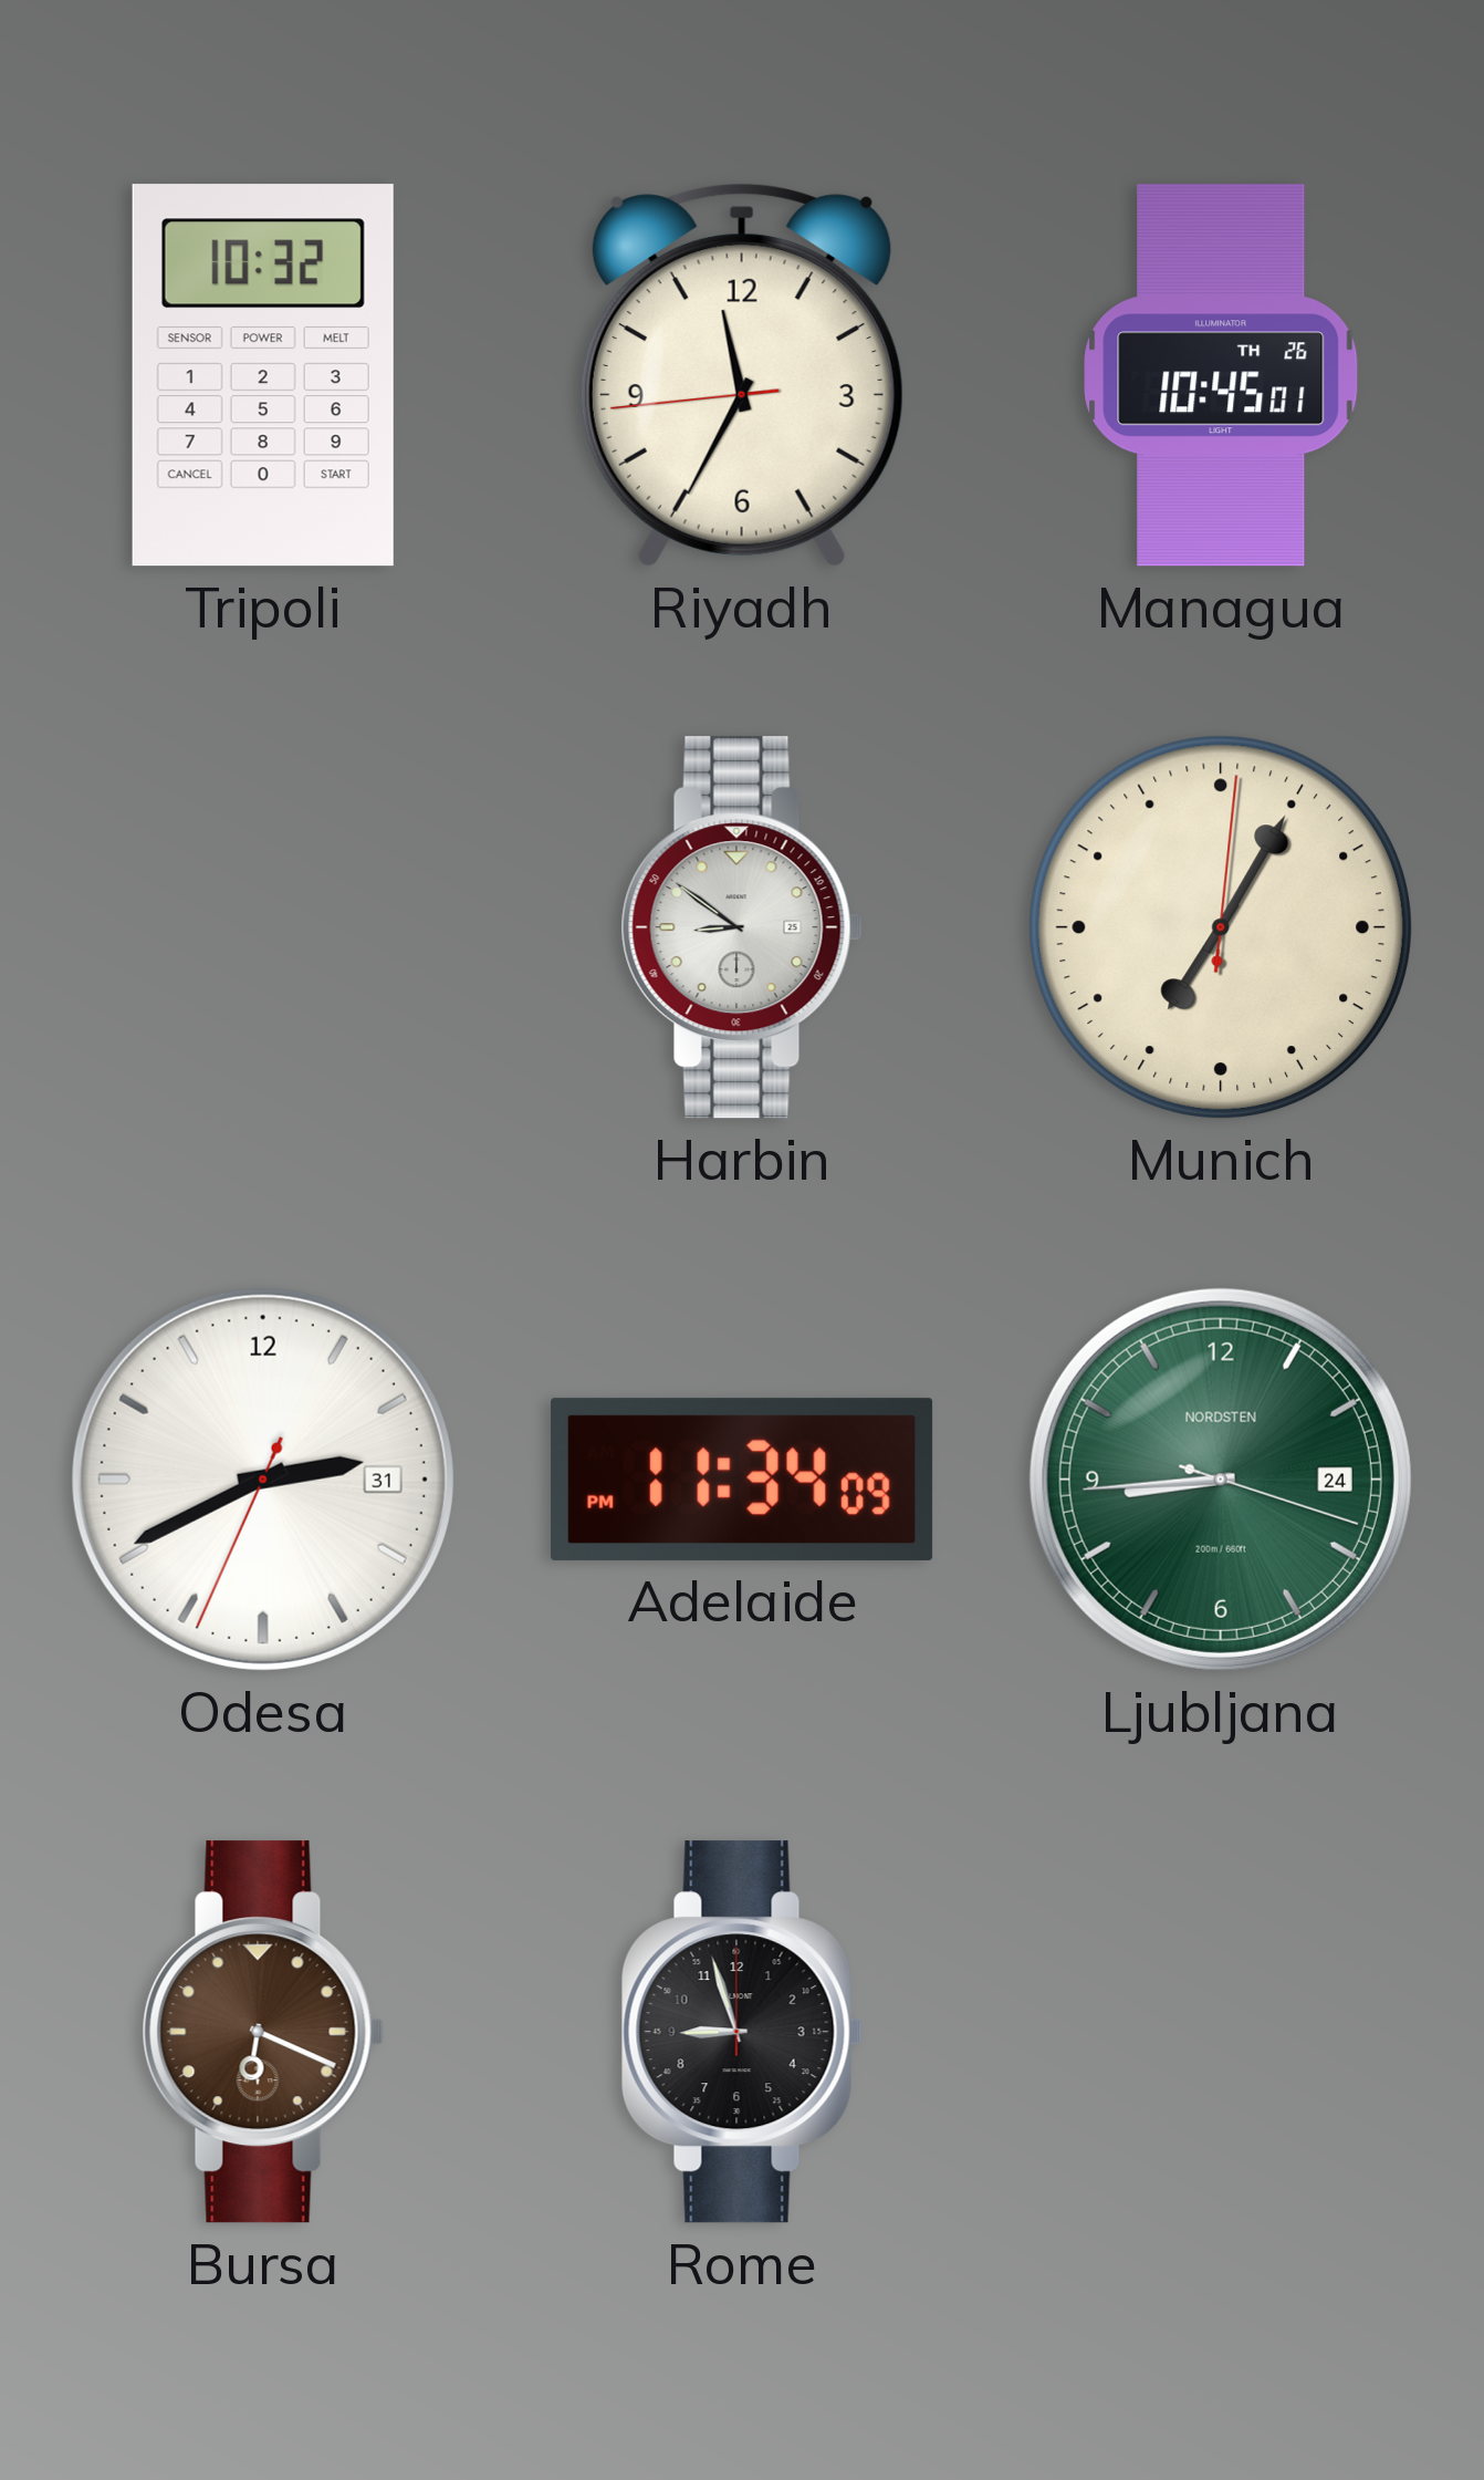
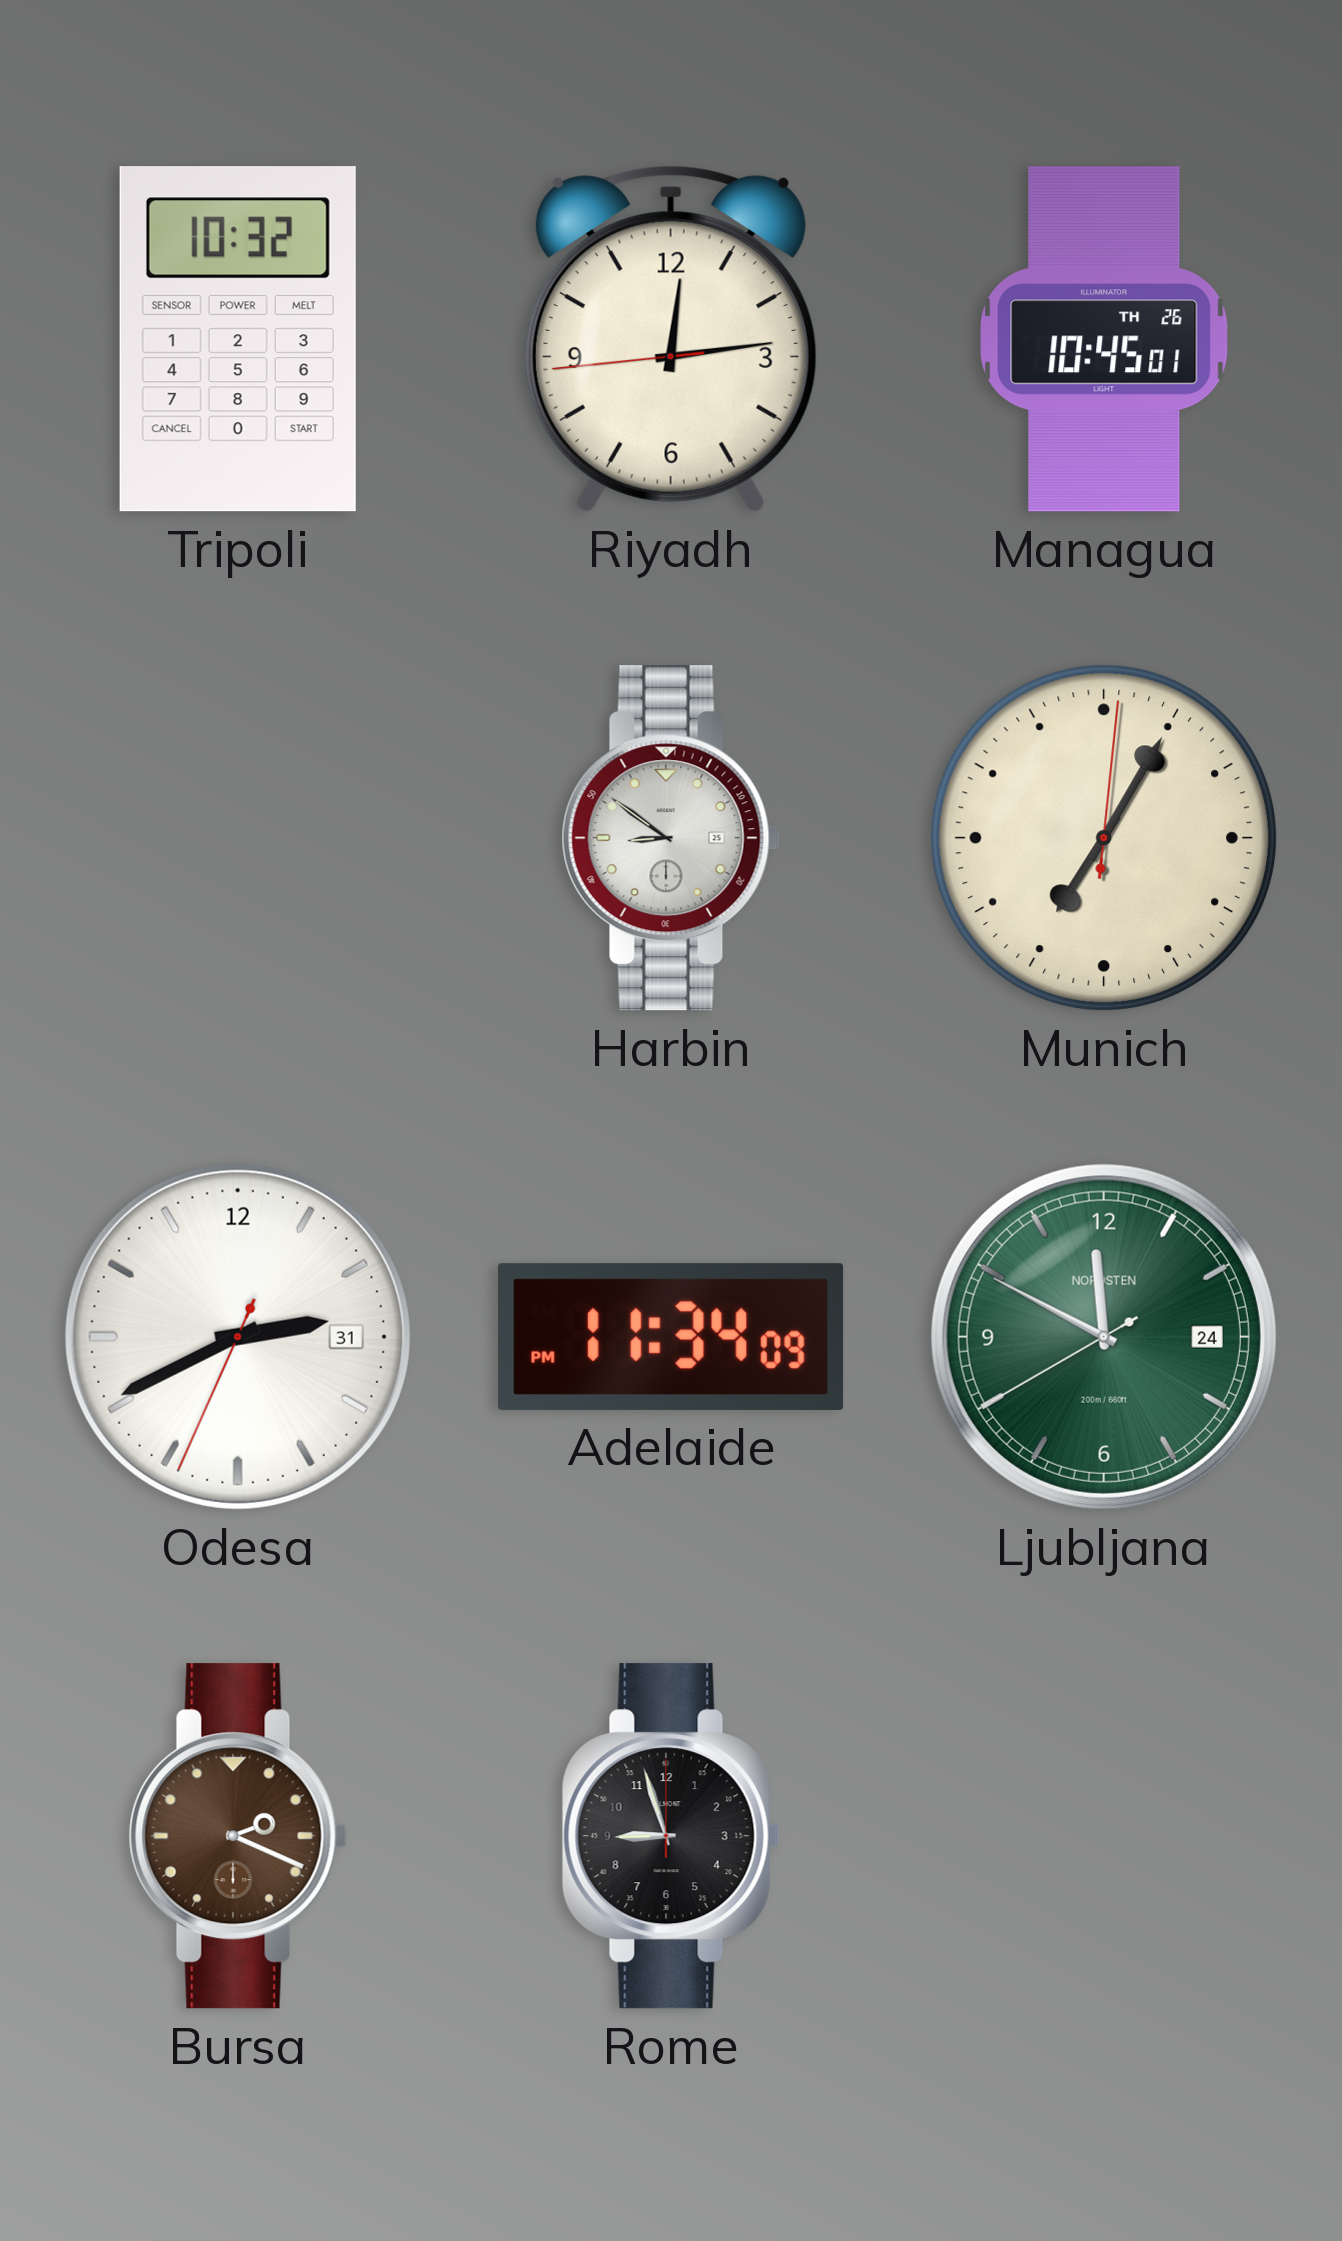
Riyadh: 11:34 -> 12:13
Ljubljana: 8:44 -> 11:49
Bursa: 6:19 -> 2:19
